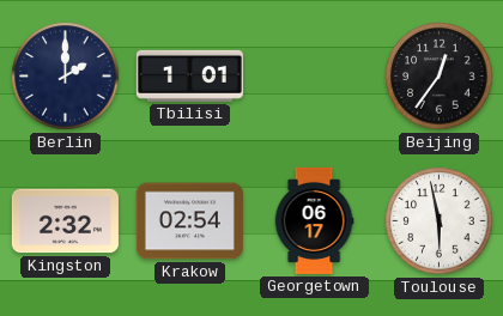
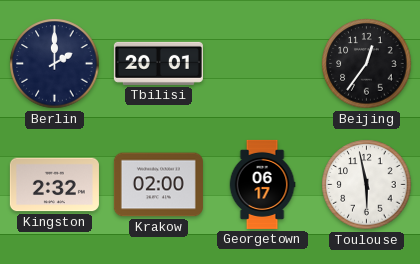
Tbilisi: 1:01 -> 20:01
Krakow: 02:54 -> 02:00
